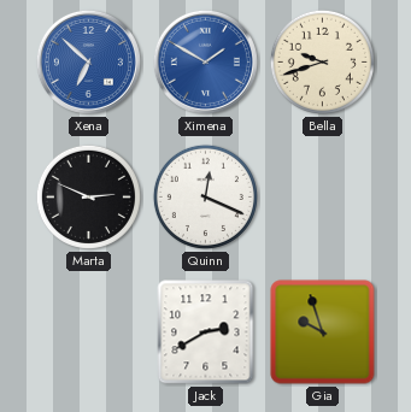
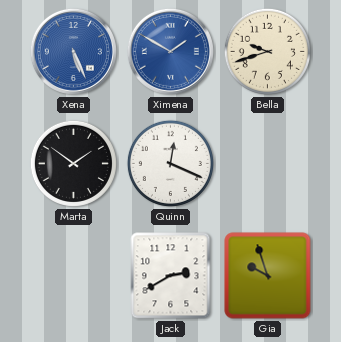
Xena: 6:52 -> 5:26
Marta: 2:49 -> 1:51
